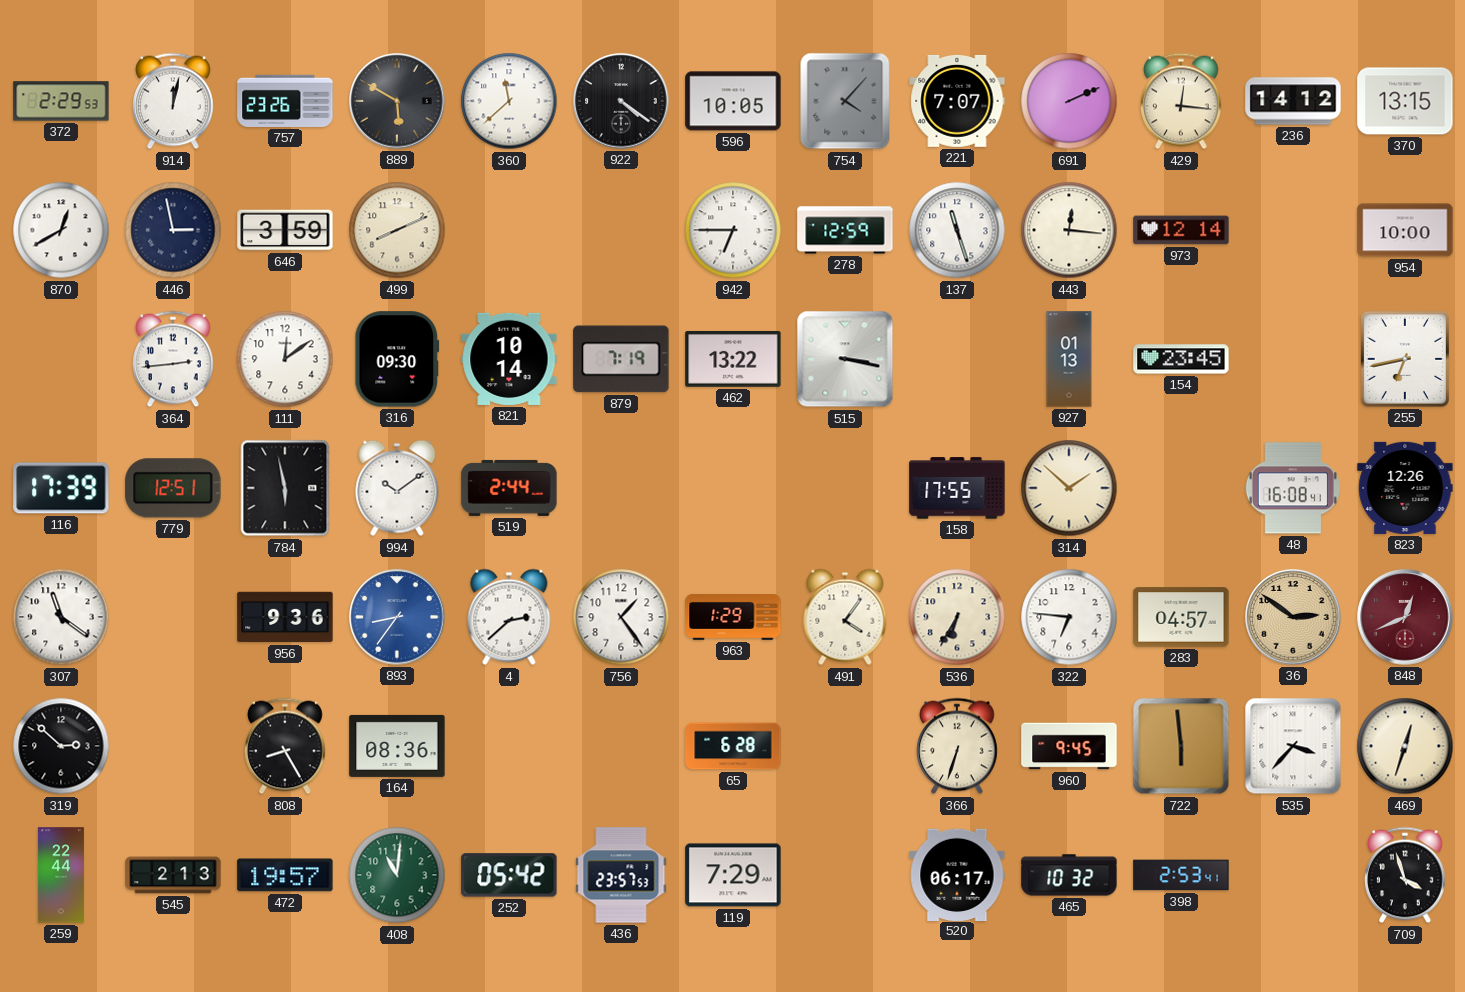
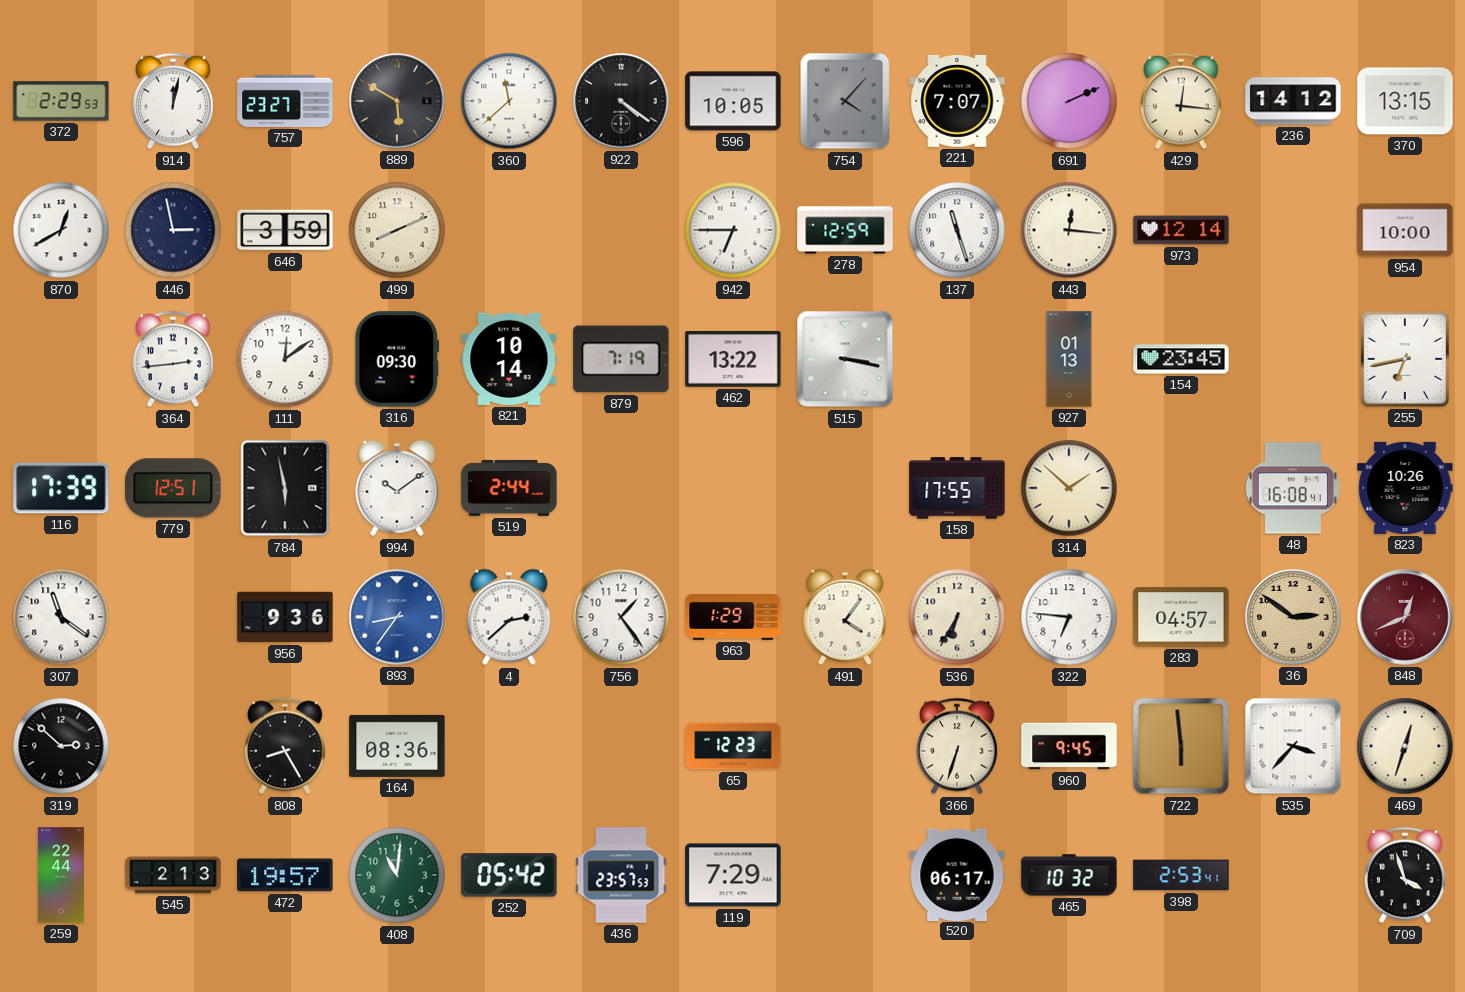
757: 23:26 -> 23:27
823: 12:26 -> 10:26
65: 6:28 -> 12:23
